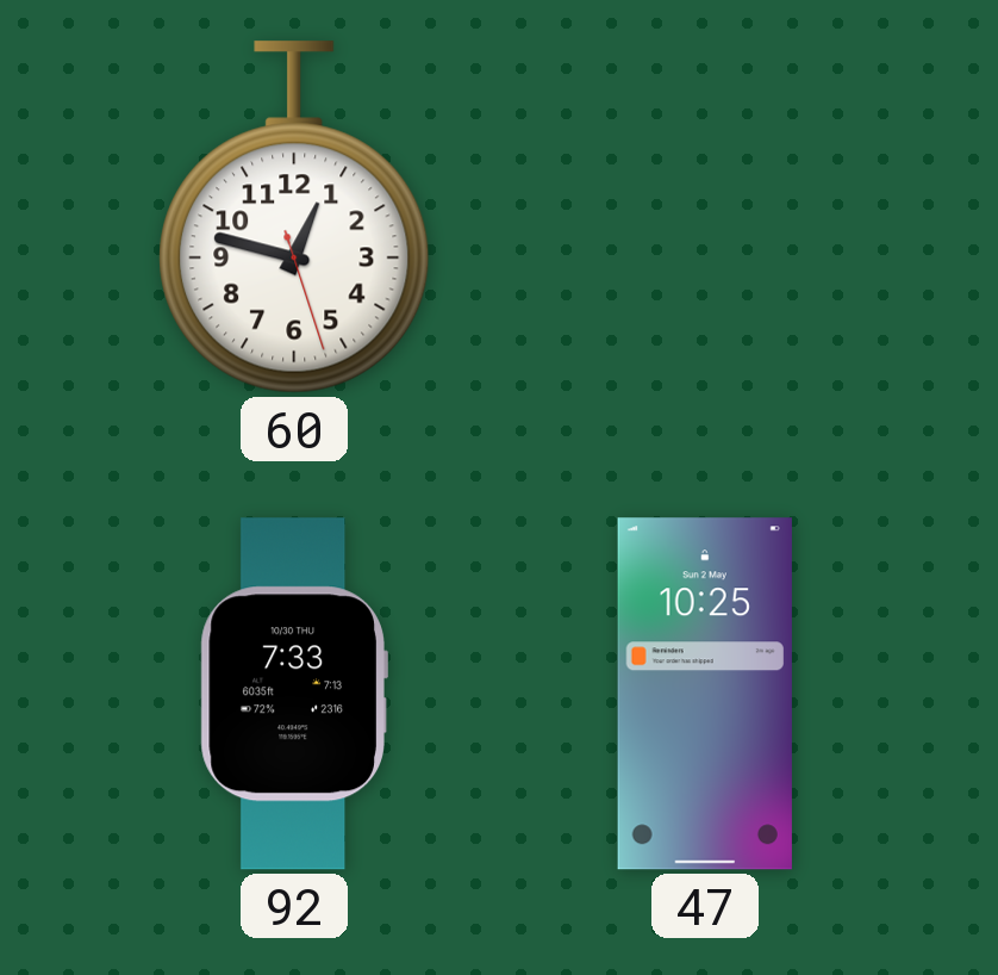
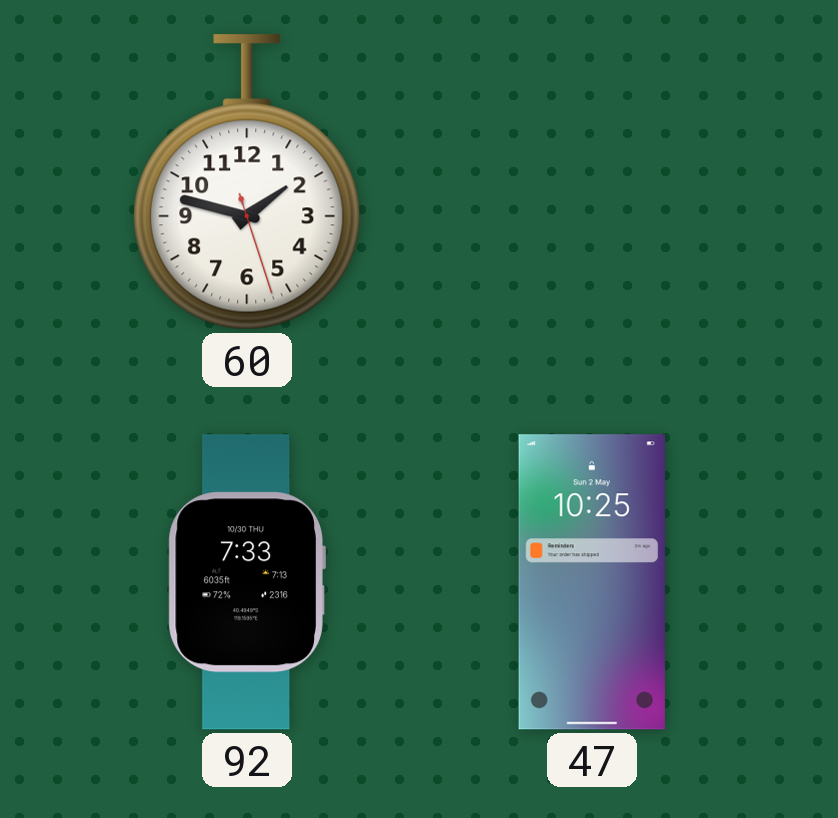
60: 12:47 -> 1:47
